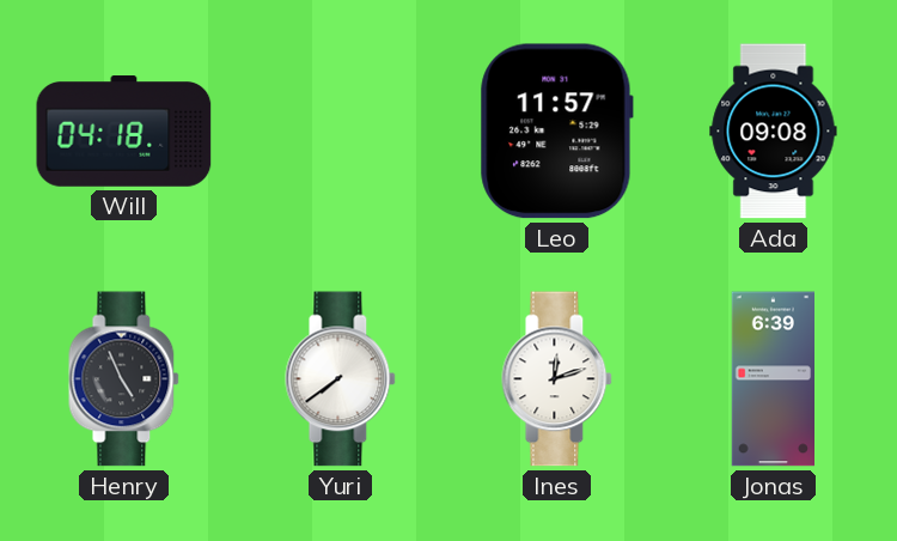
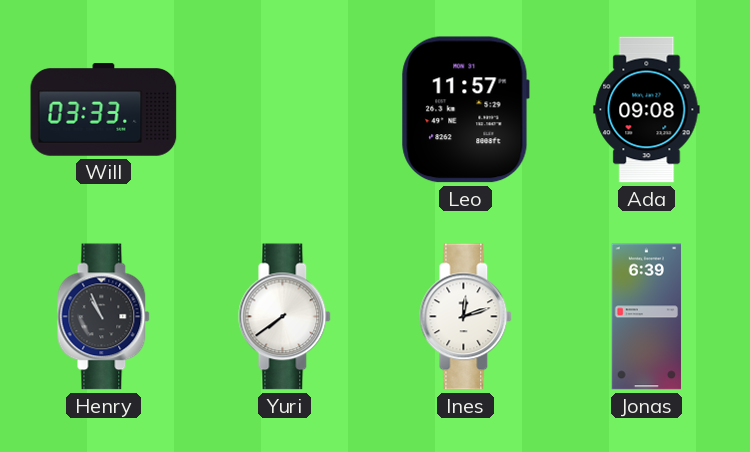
Will: 04:18 -> 03:33
Henry: 4:56 -> 10:56
